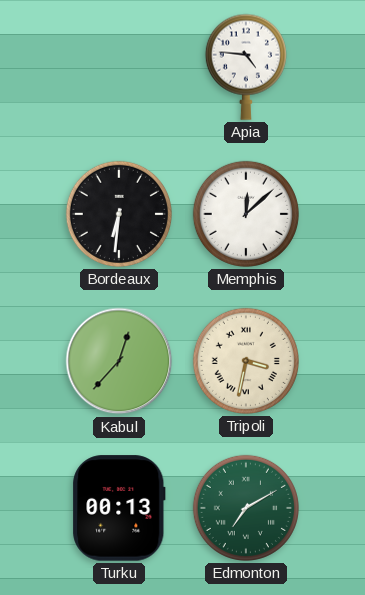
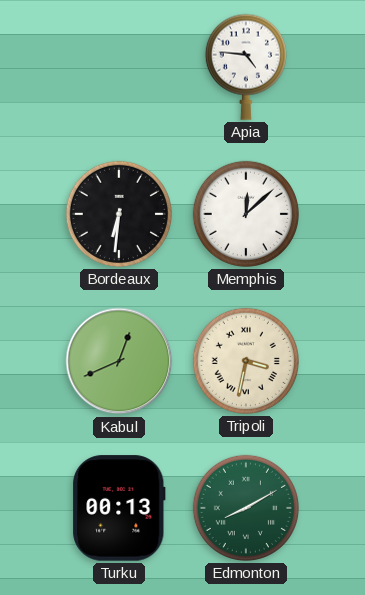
Kabul: 12:37 -> 12:41
Edmonton: 7:10 -> 8:10
